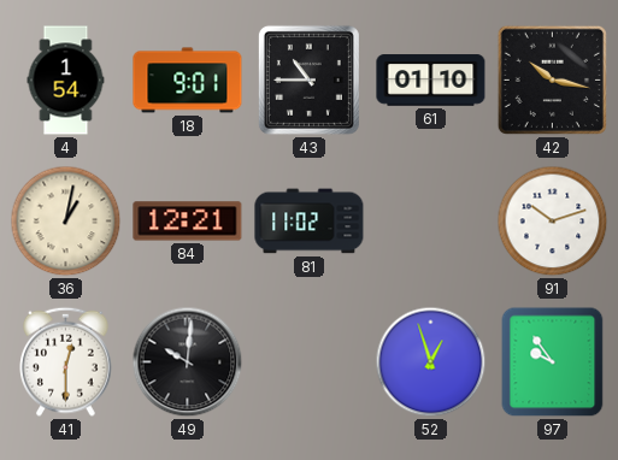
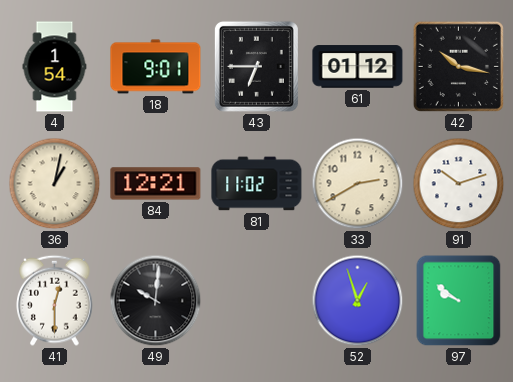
43: 10:45 -> 6:45
61: 01:10 -> 01:12
33: none -> 2:40
97: 9:54 -> 9:51
